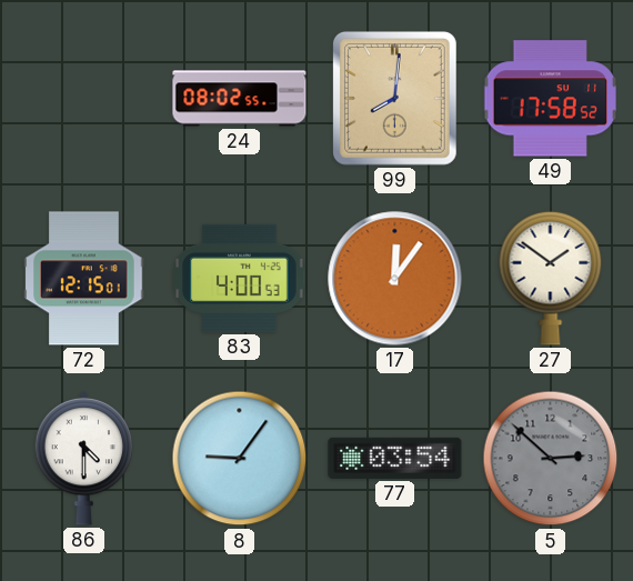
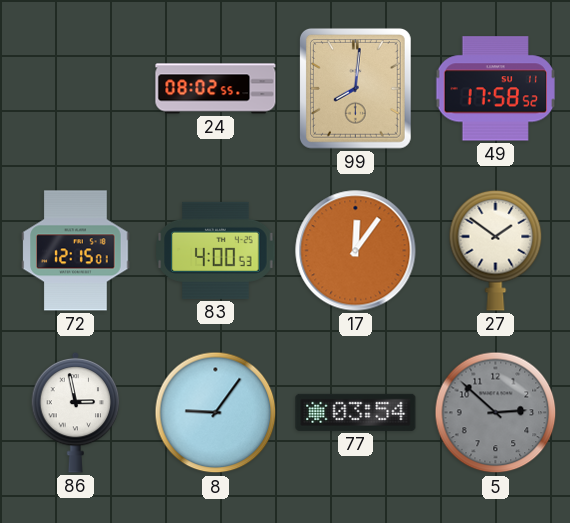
86: 4:30 -> 2:58
